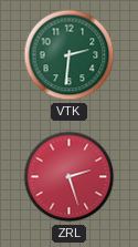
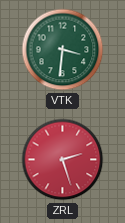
VTK: 2:31 -> 3:31
